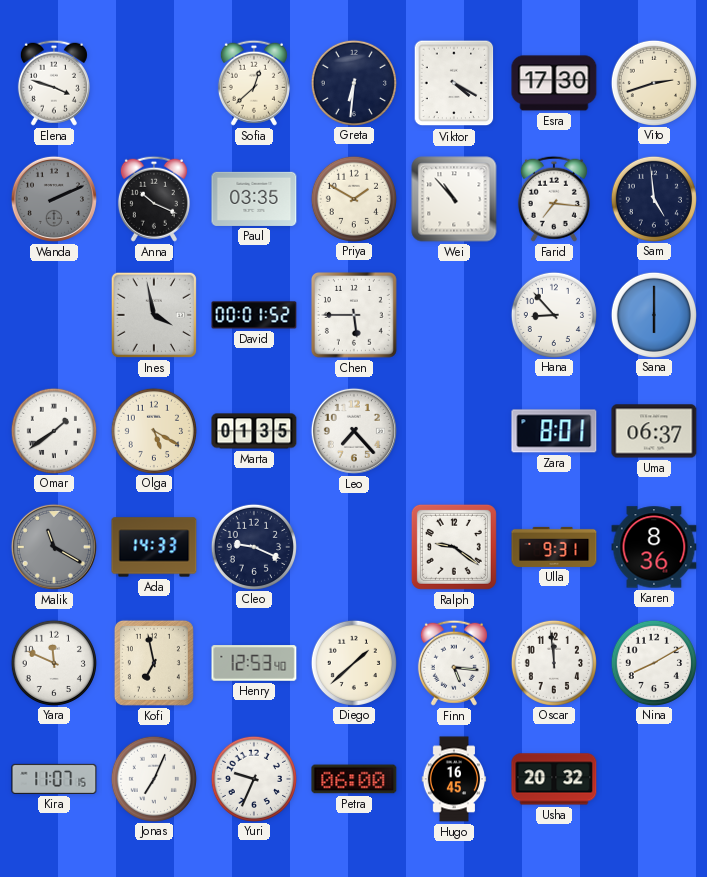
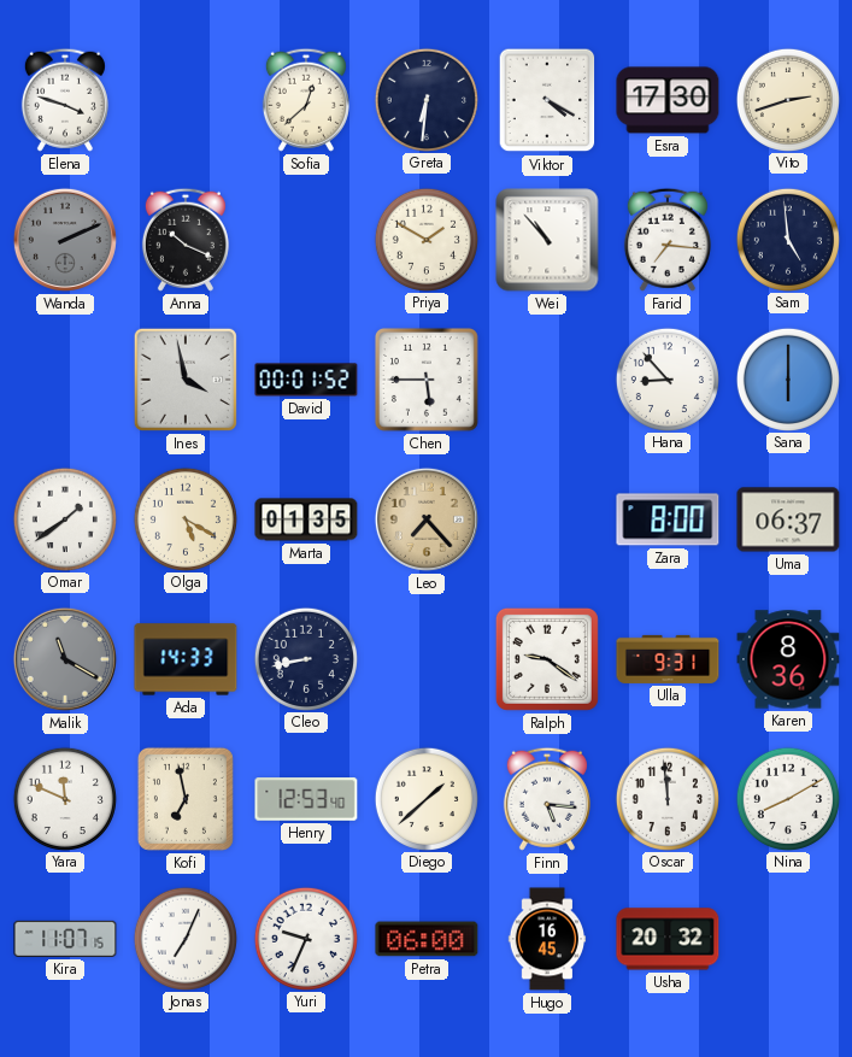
Paul: 03:35 -> none
Leo dial: white -> champagne
Zara: 8:01 -> 8:00
Cleo: 9:19 -> 8:43
